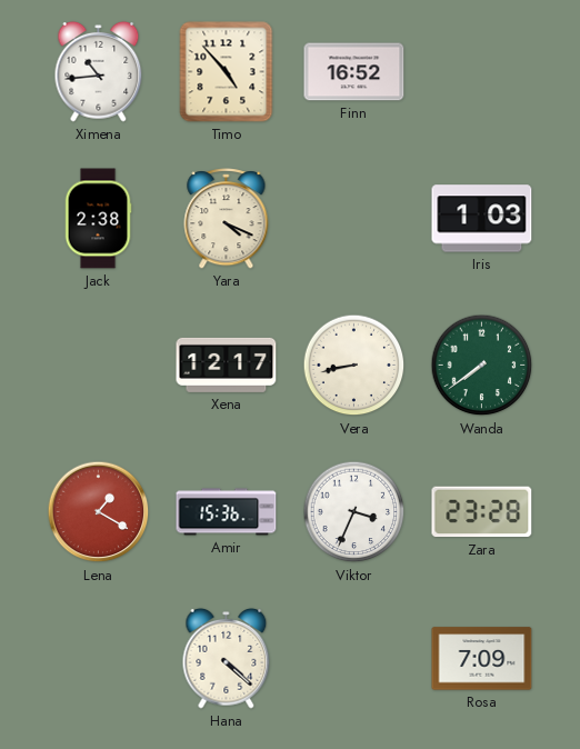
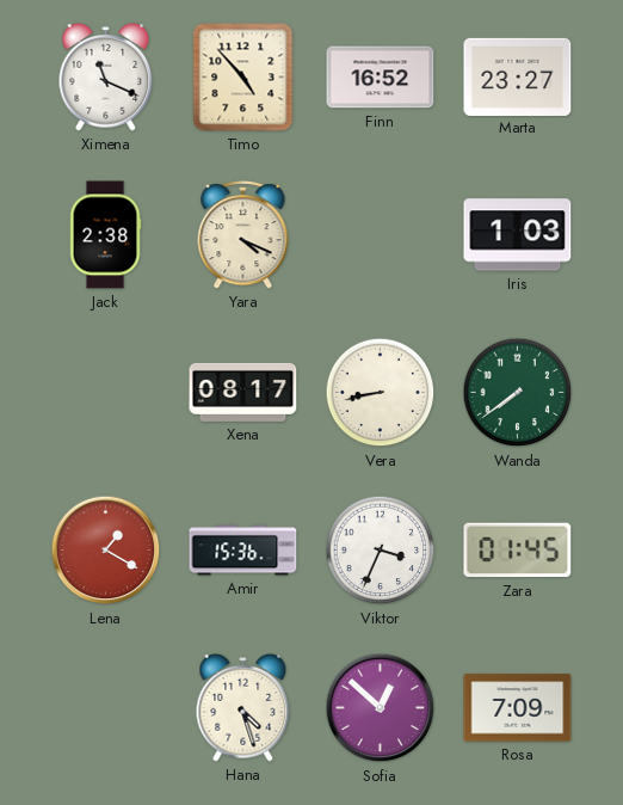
Ximena: 10:44 -> 11:19
Marta: none -> 23:27
Xena: 12:17 -> 08:17
Zara: 23:28 -> 01:45
Hana: 4:22 -> 4:27
Sofia: none -> 12:52
